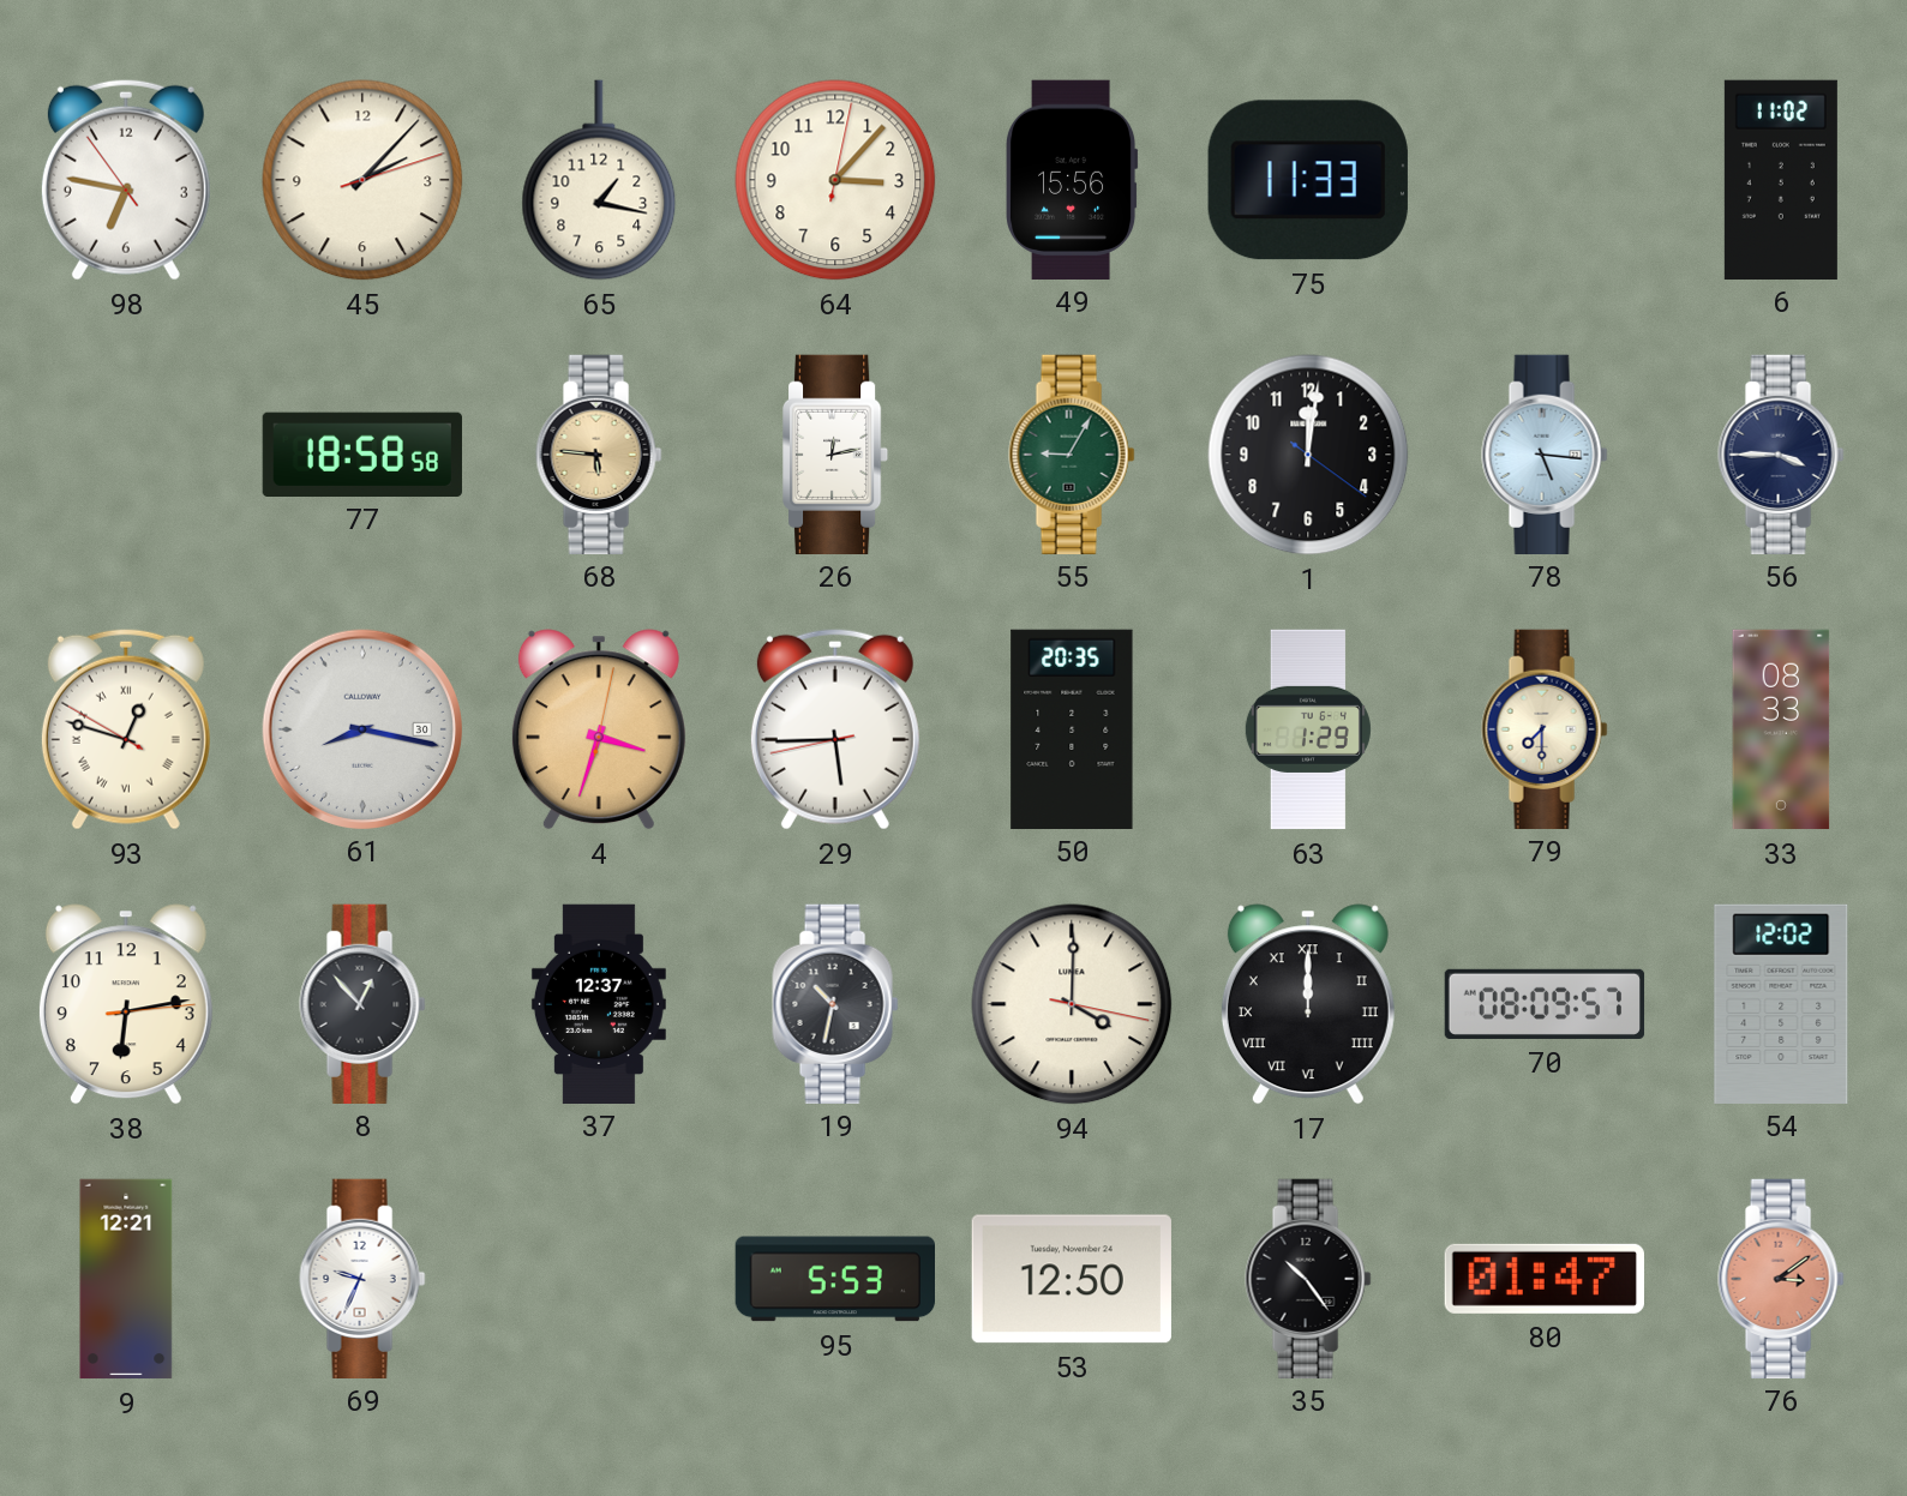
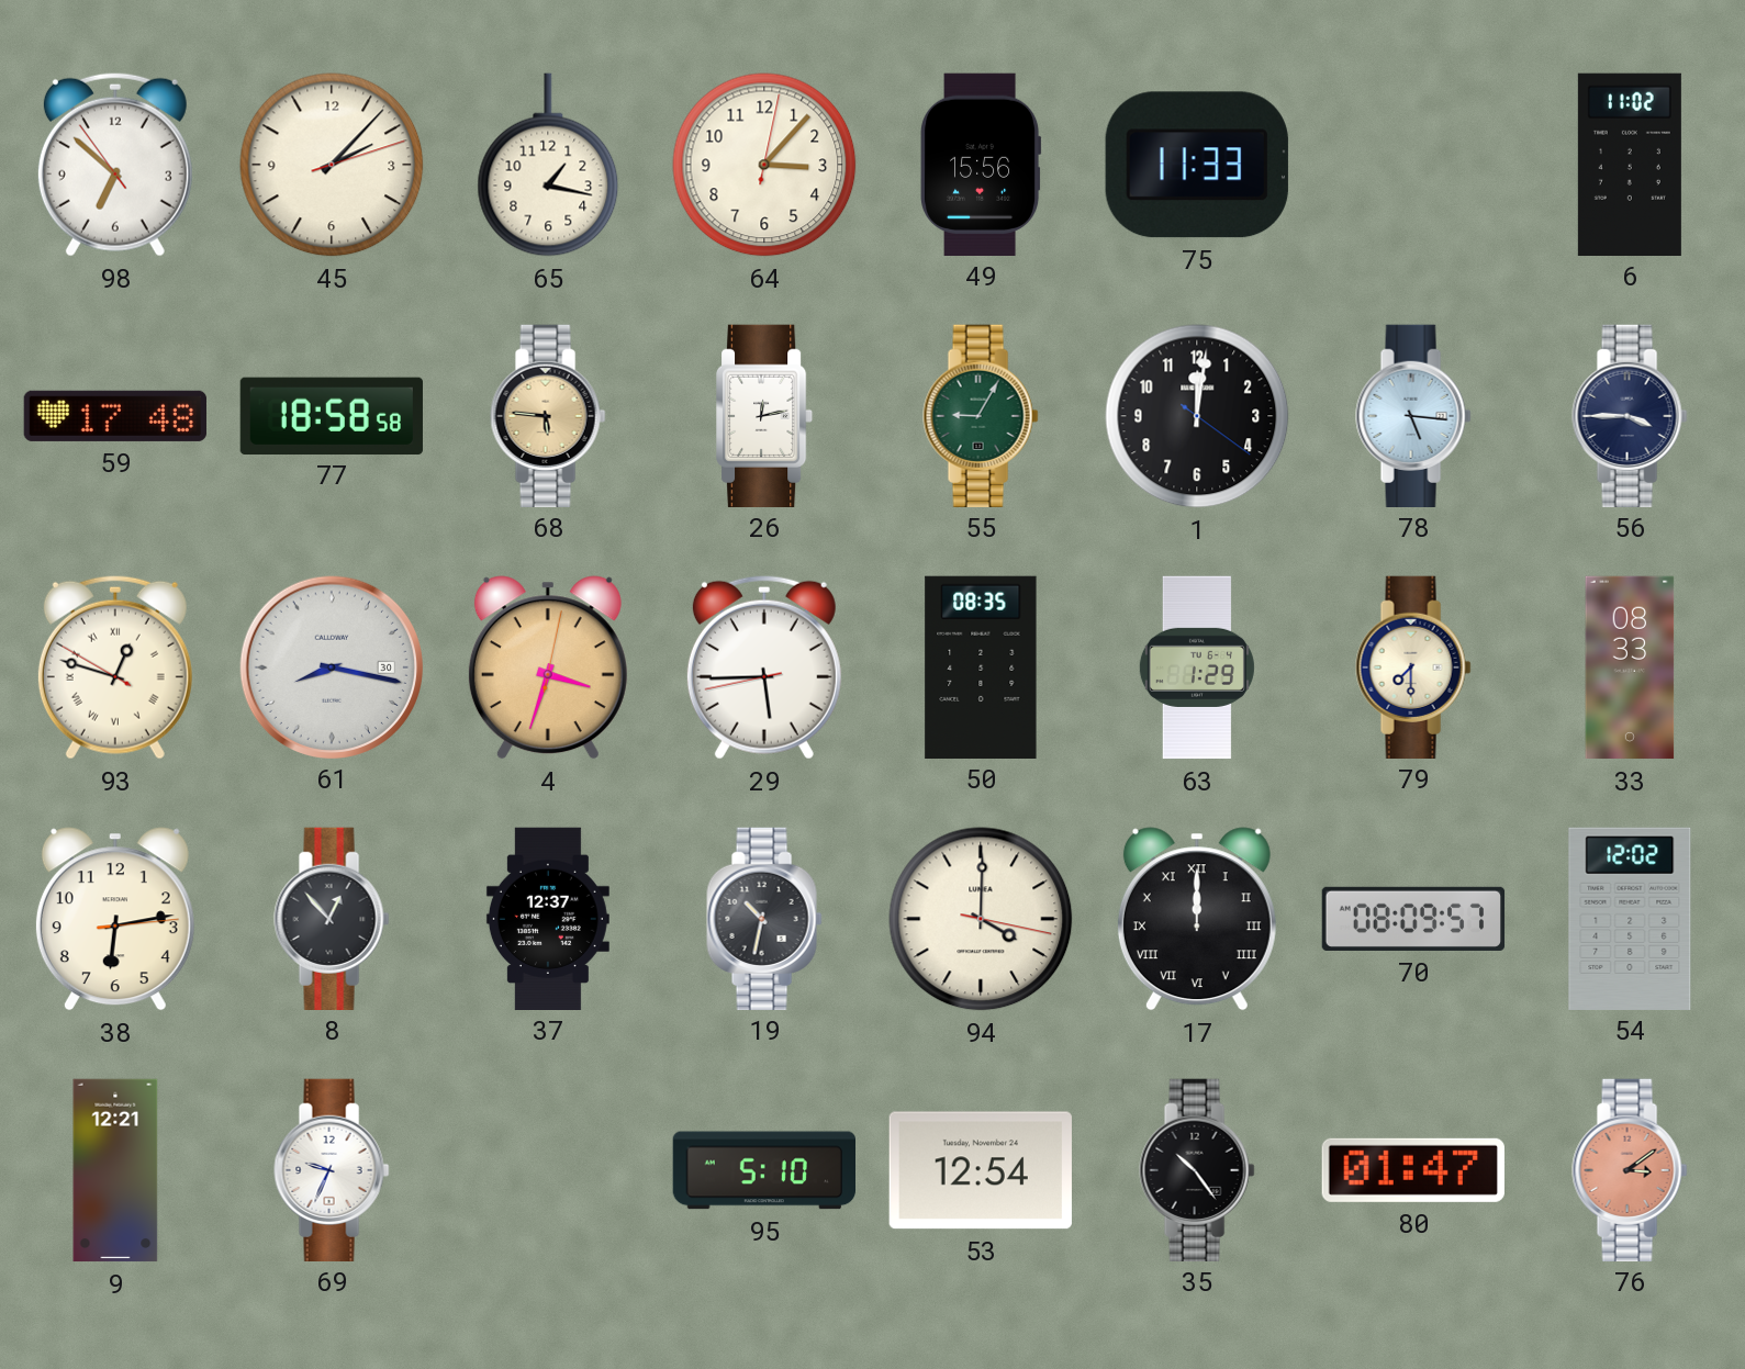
98: 6:46 -> 6:51
59: none -> 17:48
50: 20:35 -> 08:35
95: 5:53 -> 5:10
53: 12:50 -> 12:54
